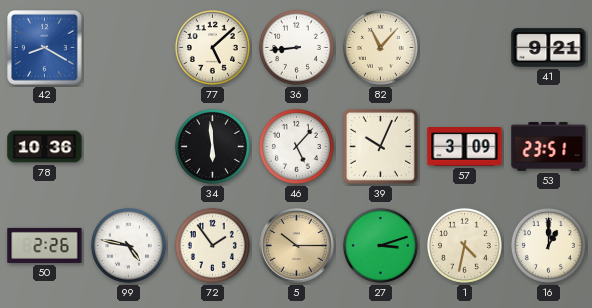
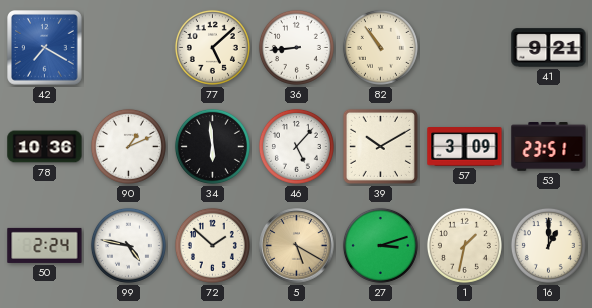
42: 8:20 -> 7:20
82: 11:07 -> 10:54
90: none -> 1:11
39: 10:04 -> 10:10
50: 2:26 -> 2:24
72: 1:54 -> 1:52
5: 10:15 -> 5:20
1: 4:32 -> 1:32
